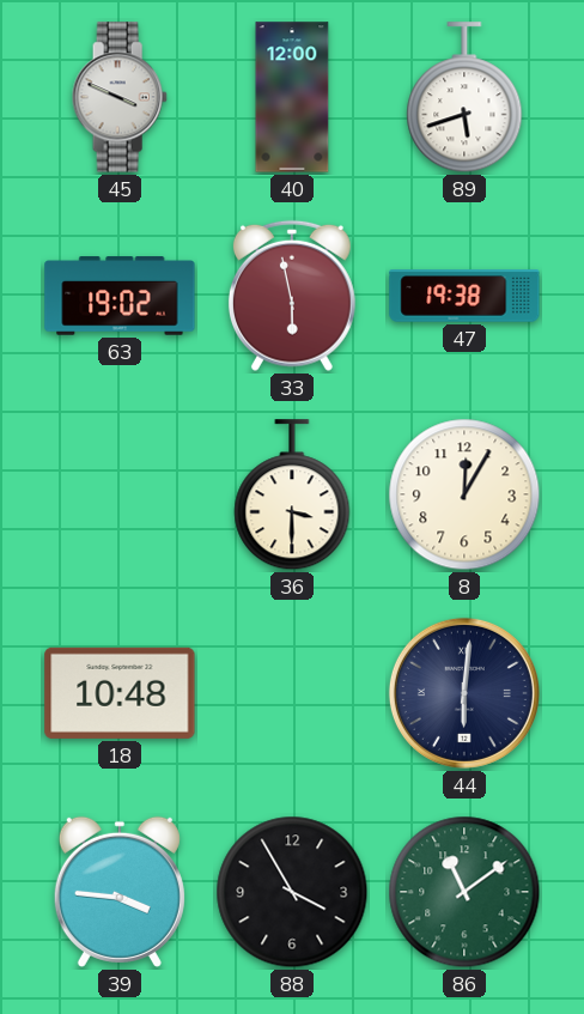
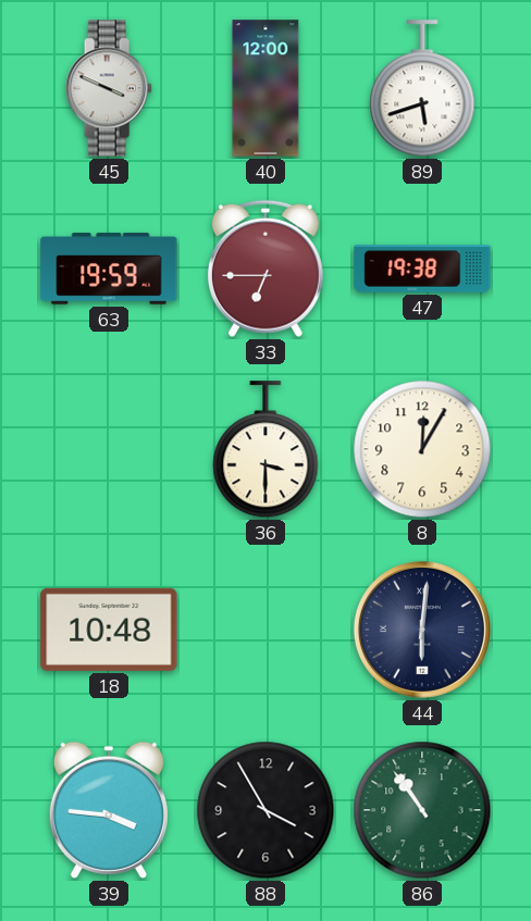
63: 19:02 -> 19:59
33: 5:58 -> 6:45
86: 11:09 -> 10:54
